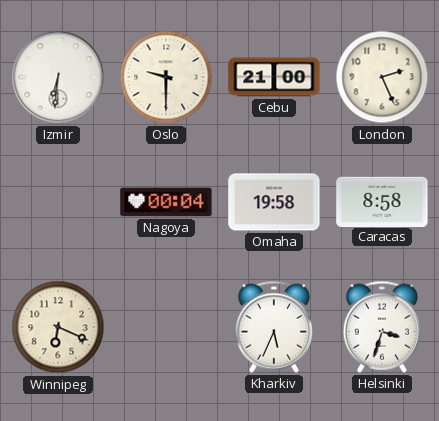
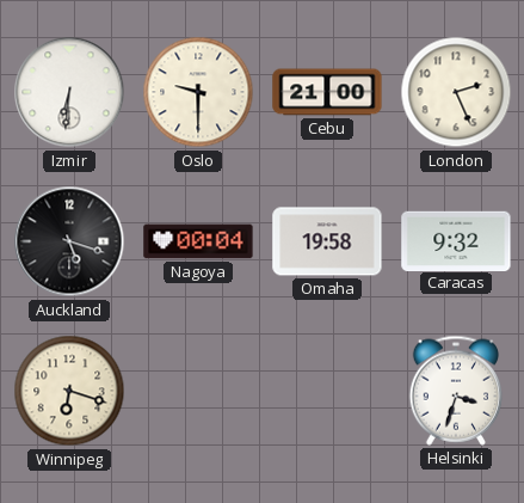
Auckland: none -> 5:18
Caracas: 8:58 -> 9:32
Winnipeg: 6:19 -> 6:18
Kharkiv: 5:34 -> none
